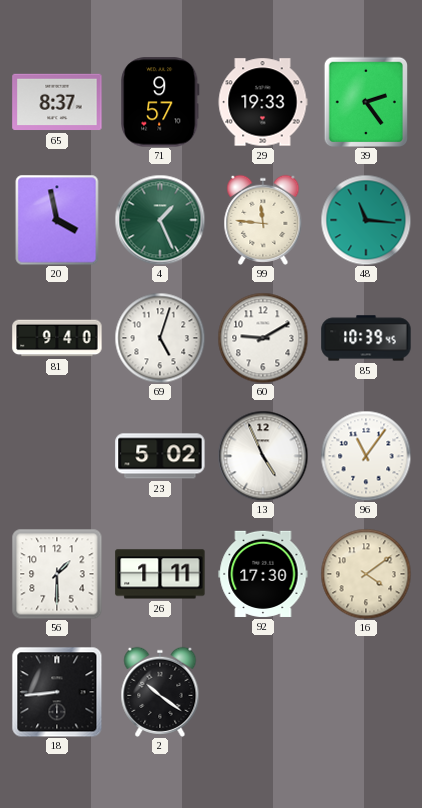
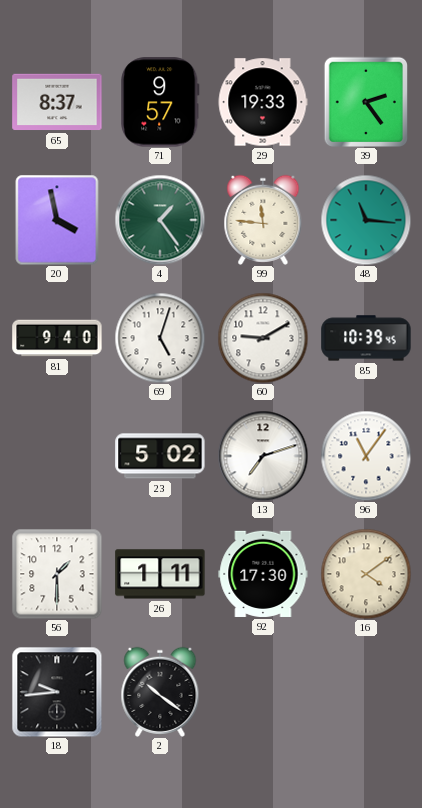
4: 1:26 -> 1:24
13: 4:56 -> 7:12
18: 8:44 -> 9:44
